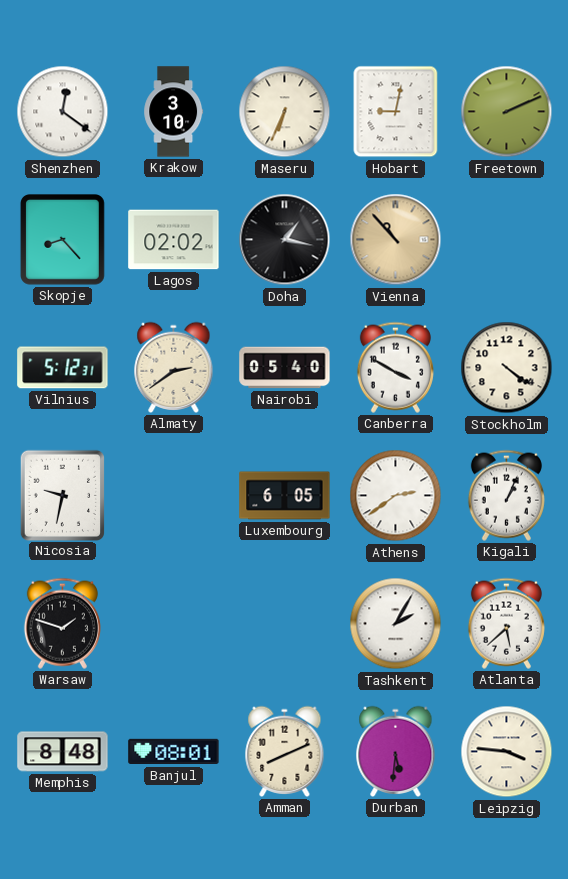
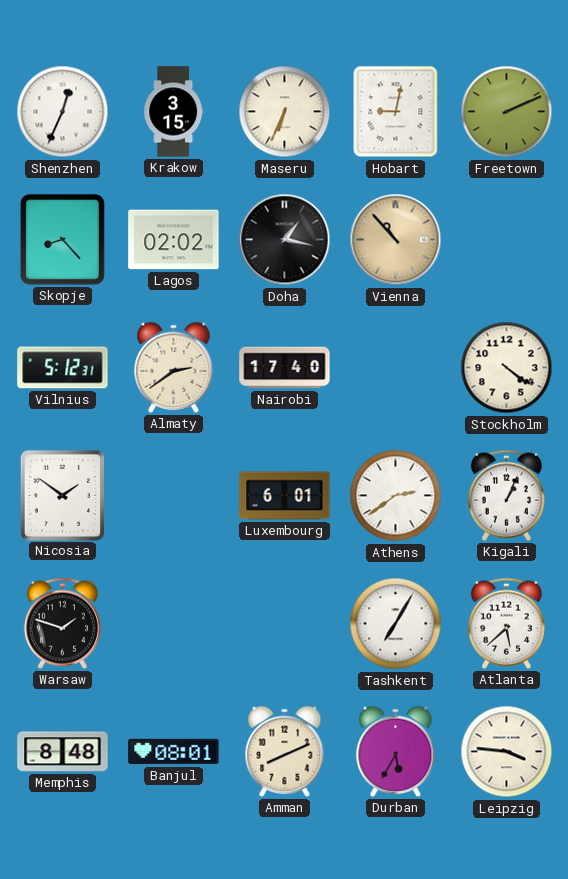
Shenzhen: 12:21 -> 12:34
Krakow: 3:10 -> 3:15
Nairobi: 05:40 -> 17:40
Canberra: 3:50 -> none
Nicosia: 9:32 -> 1:51
Luxembourg: 6:05 -> 6:01
Tashkent: 2:05 -> 7:05
Durban: 5:31 -> 5:35
